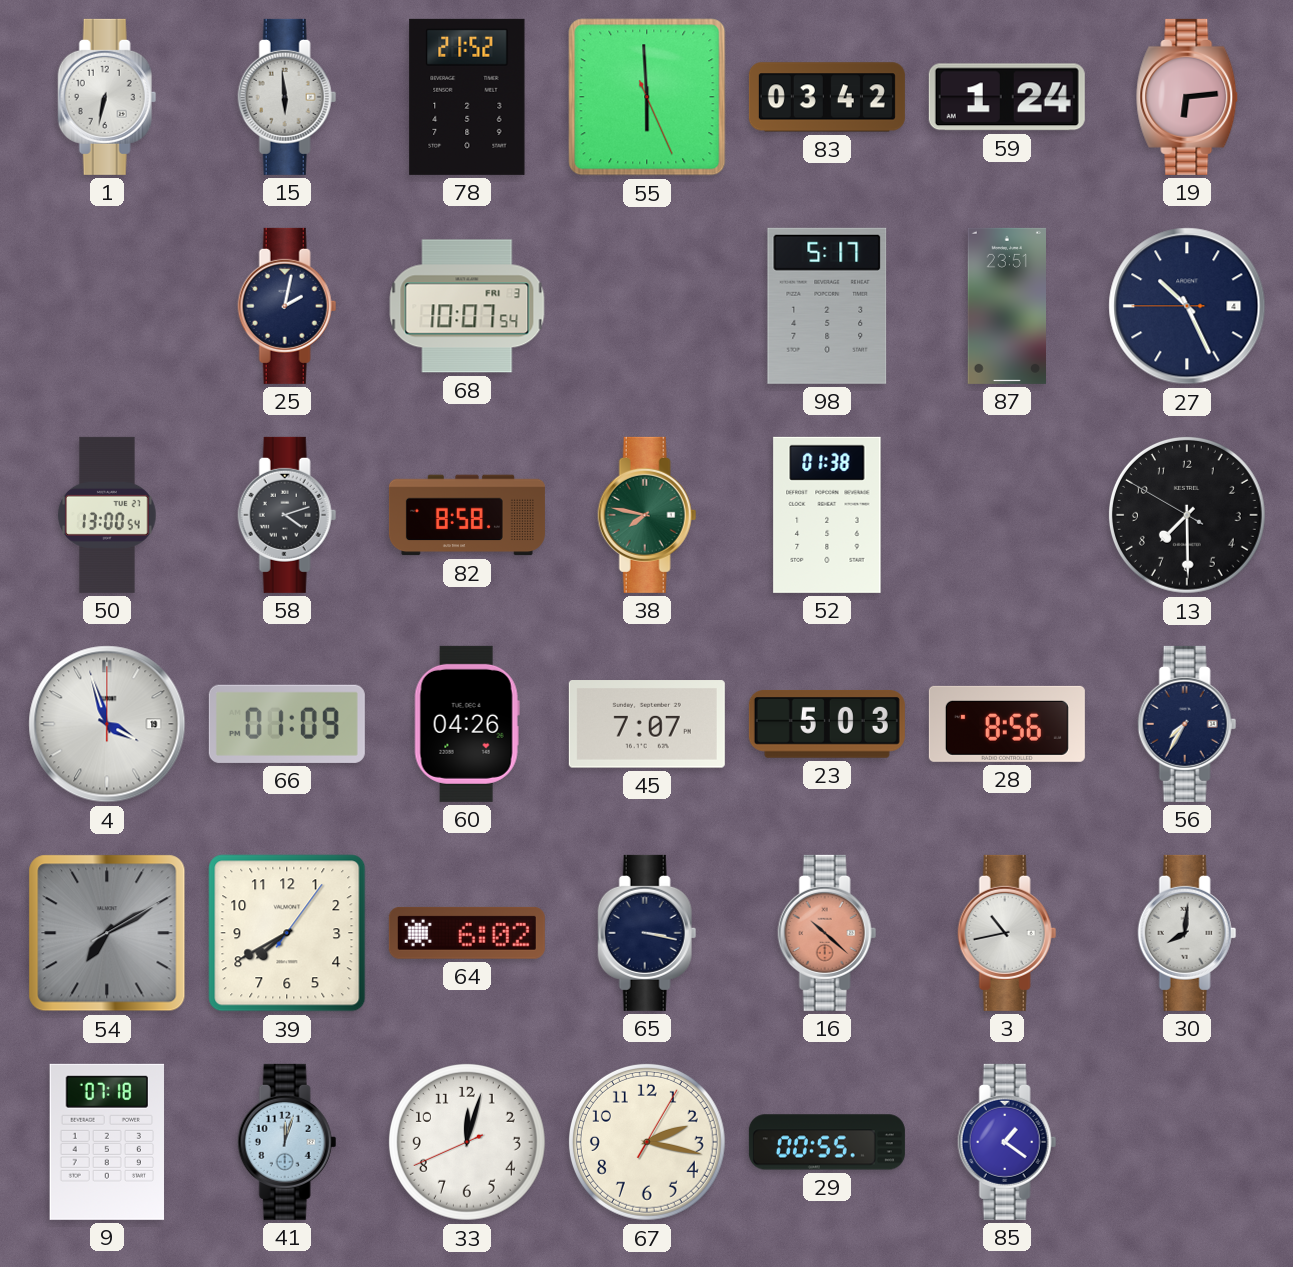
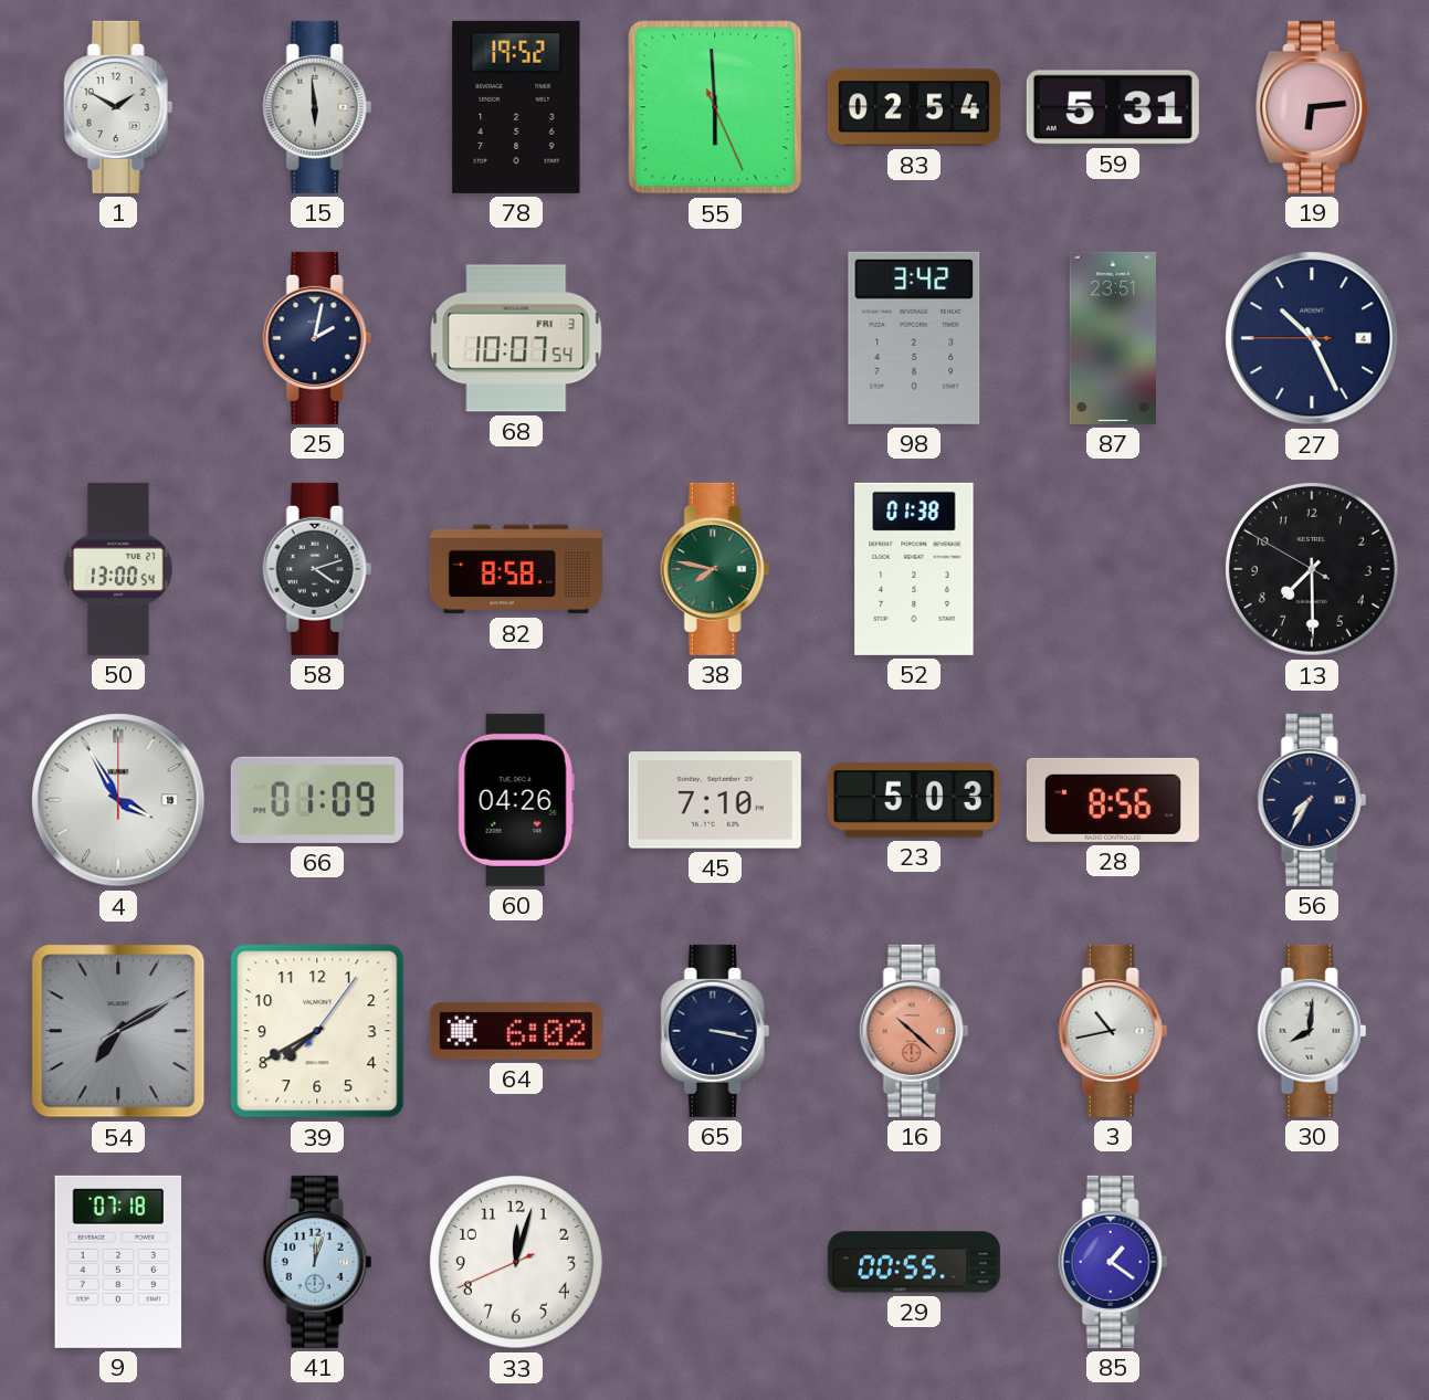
1: 6:32 -> 1:50
78: 21:52 -> 19:52
83: 03:42 -> 02:54
59: 1:24 -> 5:31
98: 5:17 -> 3:42
4: 3:57 -> 3:55
45: 7:07 -> 7:10
67: 2:17 -> none
